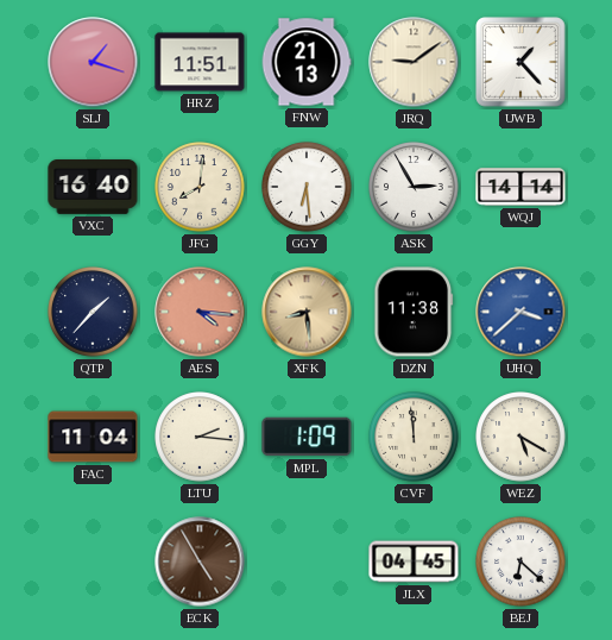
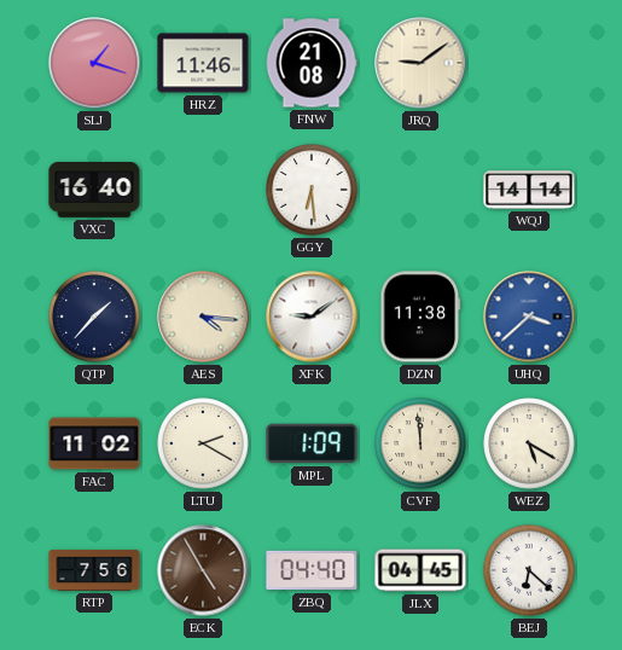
HRZ: 11:51 -> 11:46
FNW: 21:13 -> 21:08
UWB: 1:23 -> none
JFG: 8:01 -> none
ASK: 2:55 -> none
AES dial: salmon -> cream
XFK: 8:29 -> 9:09
XFK dial: champagne -> white
FAC: 11:04 -> 11:02
LTU: 2:16 -> 2:20
RTP: none -> 7:56
ZBQ: none -> 04:40
